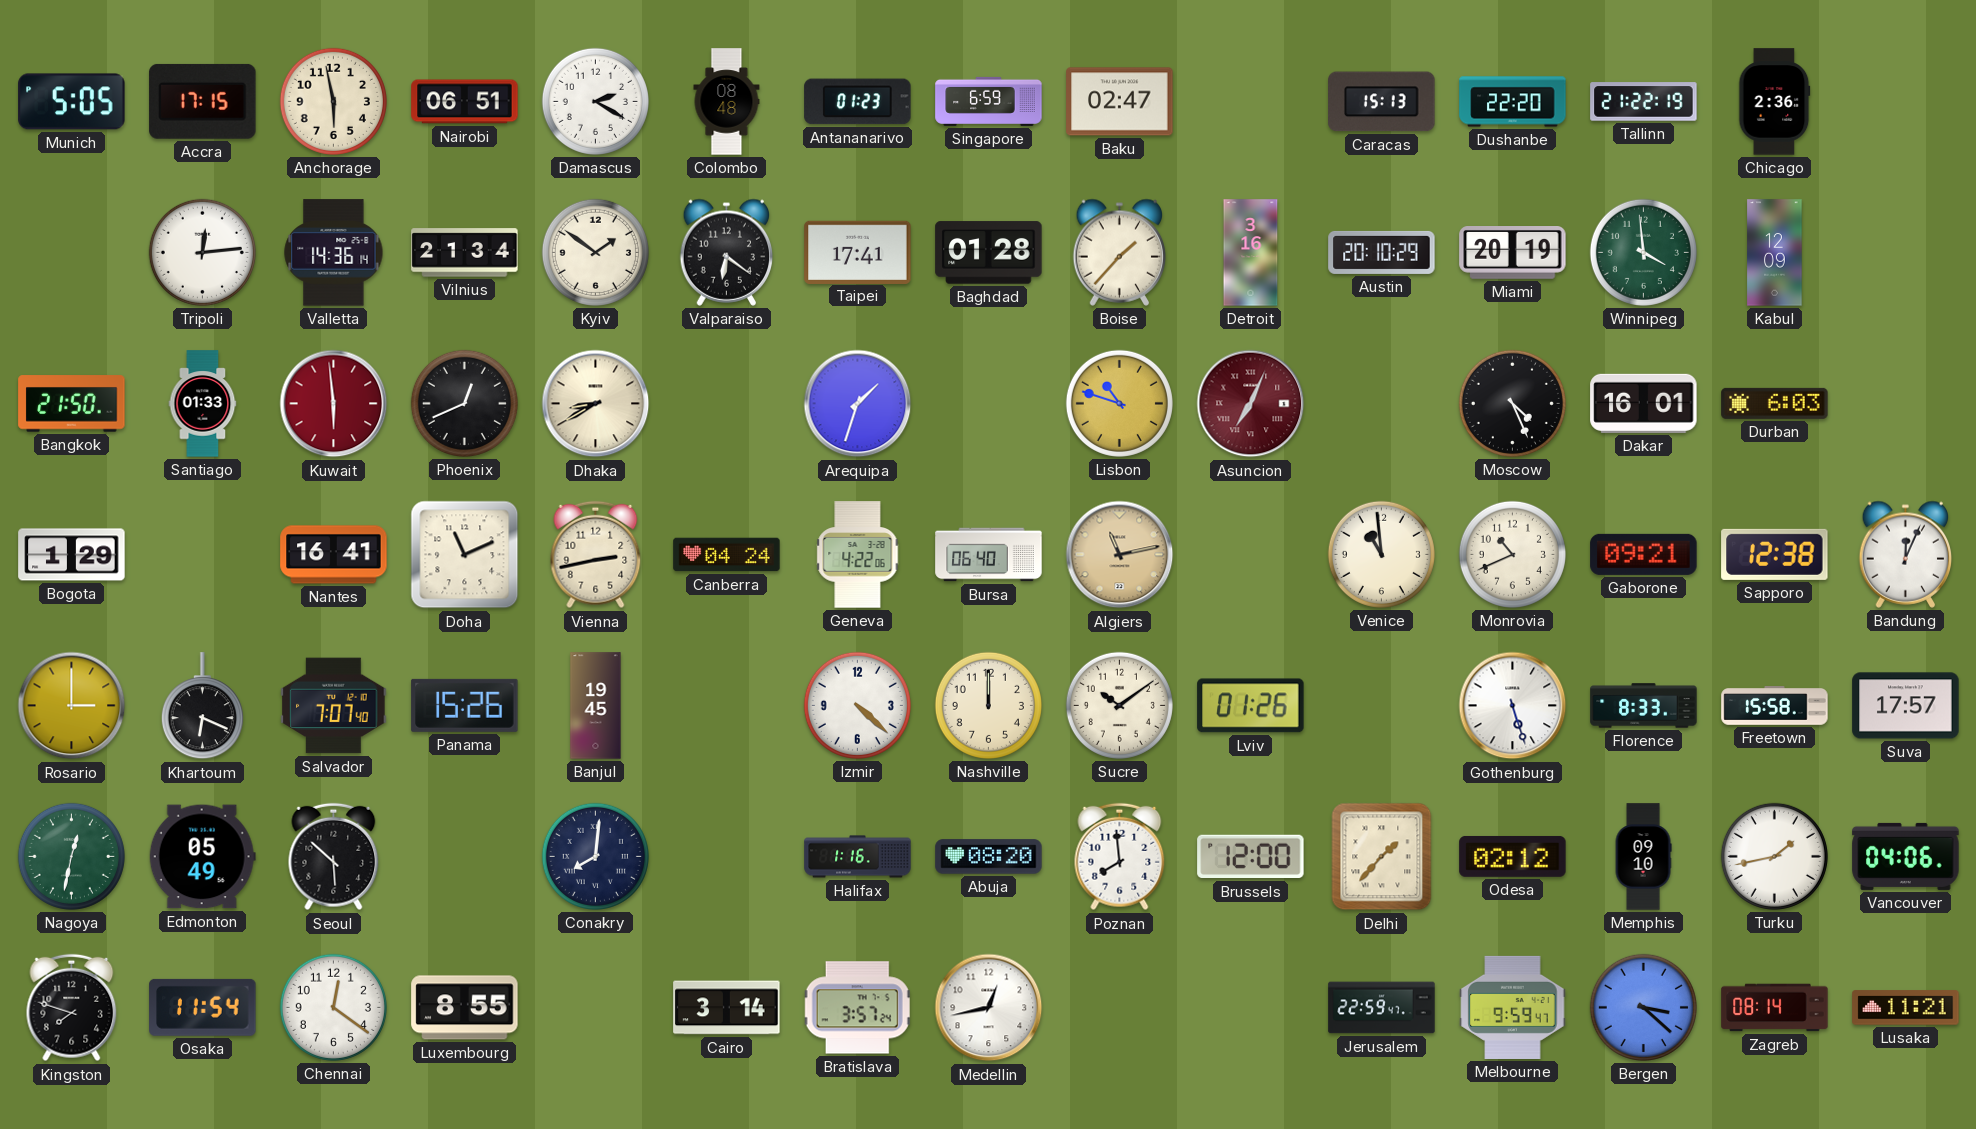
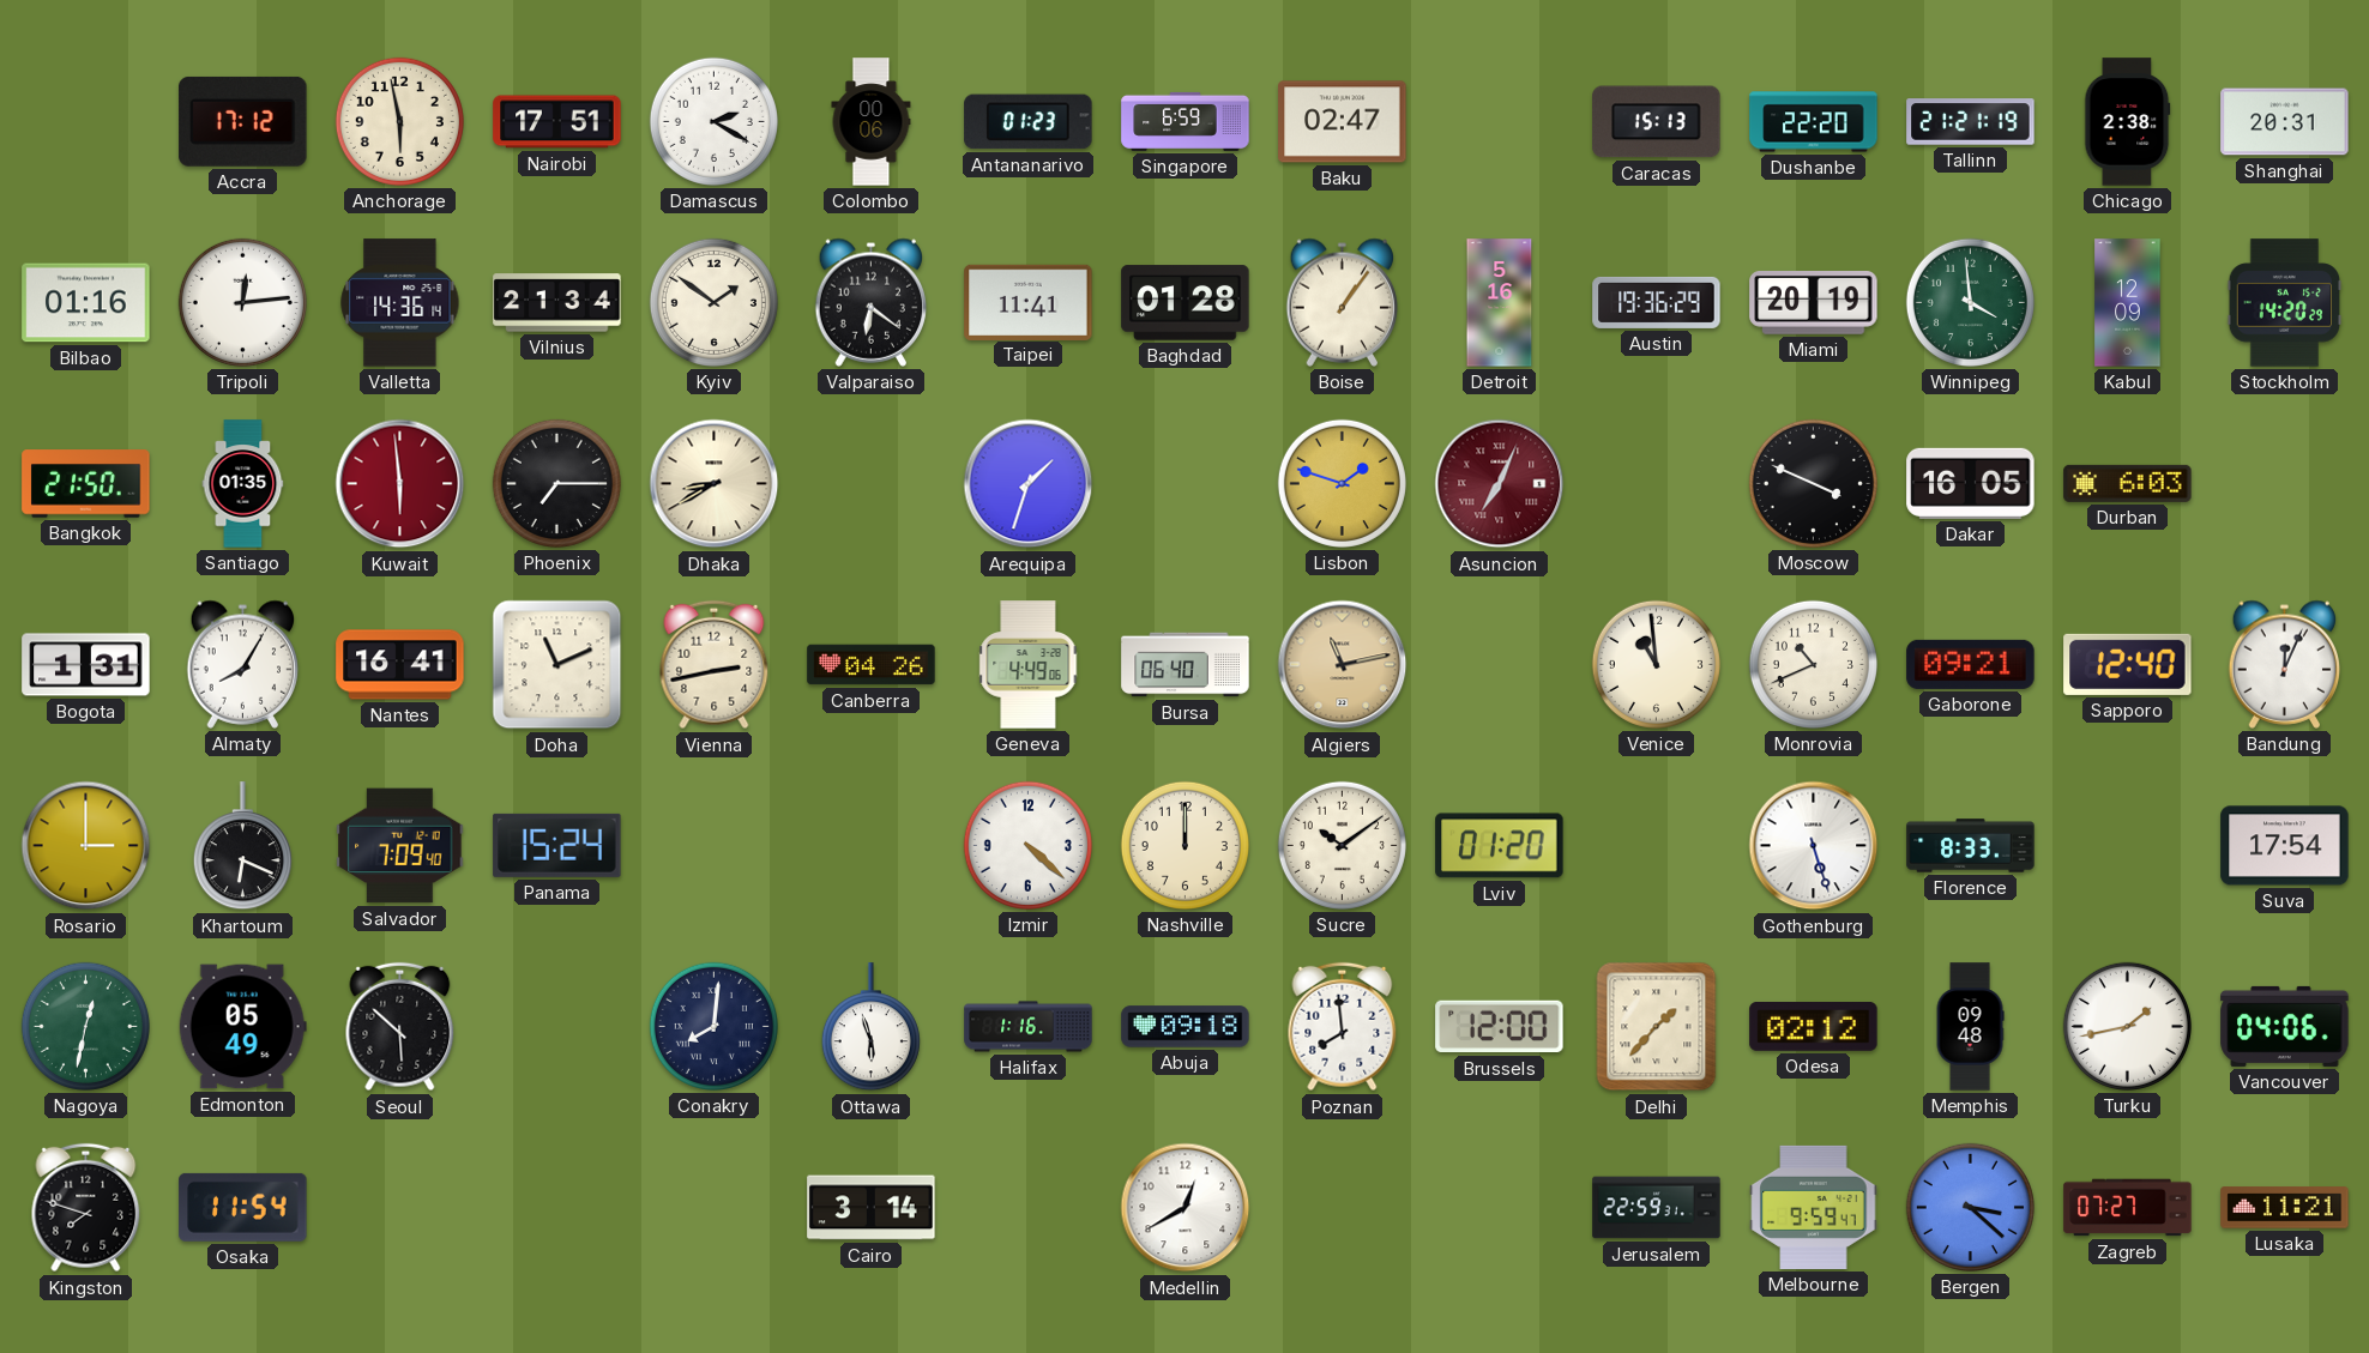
Munich: 5:05 -> none
Accra: 17:15 -> 17:12
Nairobi: 06:51 -> 17:51
Colombo: 08:48 -> 00:06
Tallinn: 21:22 -> 21:21
Chicago: 2:36 -> 2:38
Shanghai: none -> 20:31
Bilbao: none -> 01:16
Taipei: 17:41 -> 11:41
Boise: 1:37 -> 1:06
Detroit: 3:16 -> 5:16
Austin: 20:10 -> 19:36
Stockholm: none -> 14:20
Santiago: 01:33 -> 01:35
Phoenix: 12:41 -> 7:15
Lisbon: 10:48 -> 1:48
Moscow: 4:26 -> 3:49
Dakar: 16:01 -> 16:05
Bogota: 1:29 -> 1:31
Almaty: none -> 8:05
Canberra: 04:24 -> 04:26
Geneva: 4:22 -> 4:49
Sapporo: 12:38 -> 12:40
Salvador: 7:07 -> 7:09
Panama: 15:26 -> 15:24
Banjul: 19:45 -> none
Lviv: 01:26 -> 01:20
Freetown: 15:58 -> none
Suva: 17:57 -> 17:54
Ottawa: none -> 5:57
Abuja: 08:20 -> 09:18
Memphis: 09:10 -> 09:48
Chennai: 12:21 -> none
Luxembourg: 8:55 -> none
Bratislava: 3:57 -> none
Medellin: 12:43 -> 12:40
Jerusalem: 22:59:47 -> 22:59:31
Zagreb: 08:14 -> 07:27
